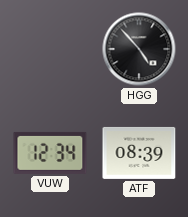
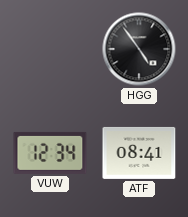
HGG: 4:53 -> 4:54
ATF: 08:39 -> 08:41
